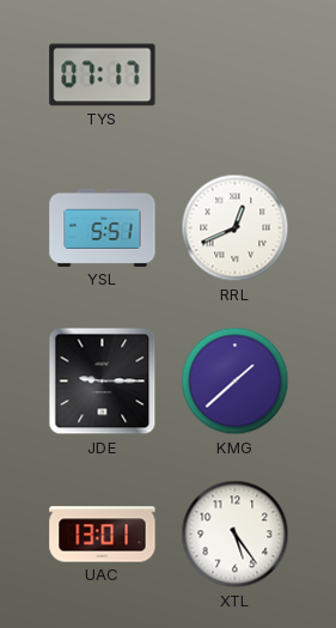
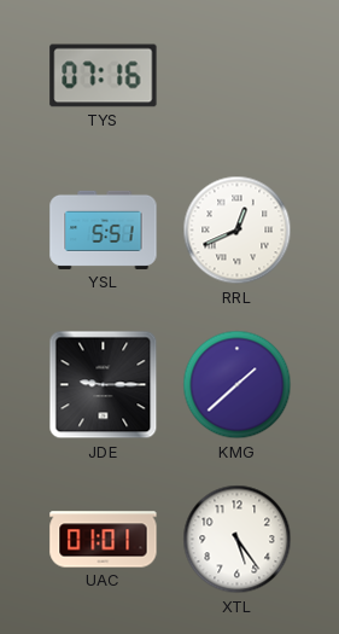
TYS: 07:17 -> 07:16
UAC: 13:01 -> 01:01
